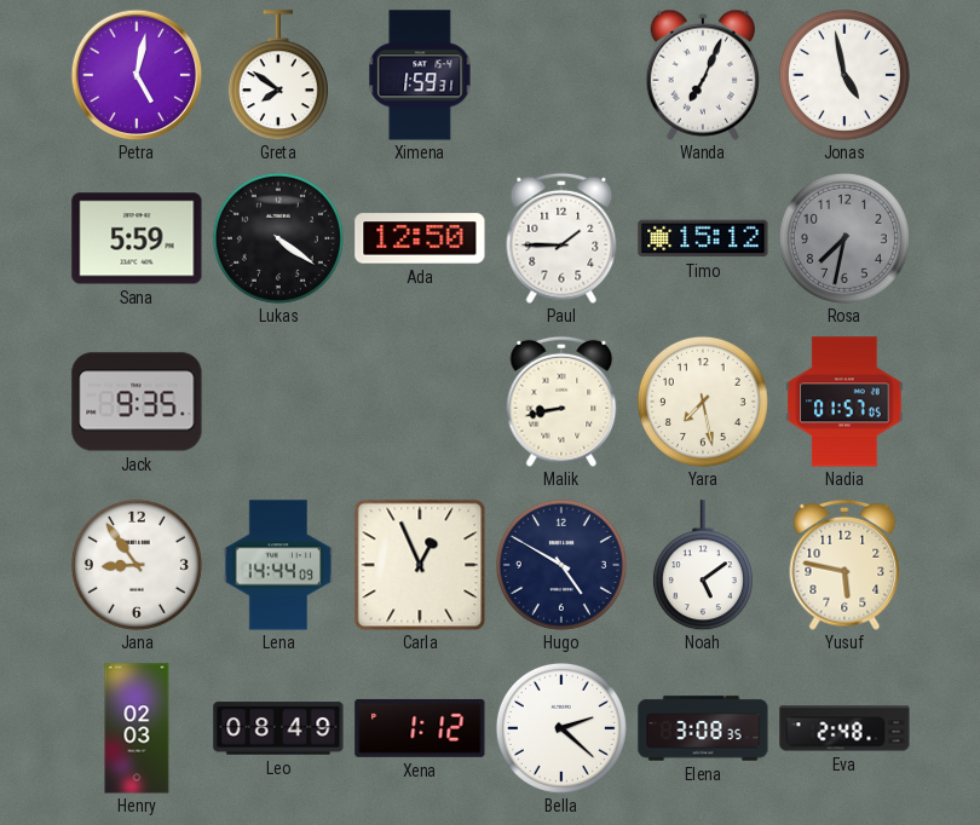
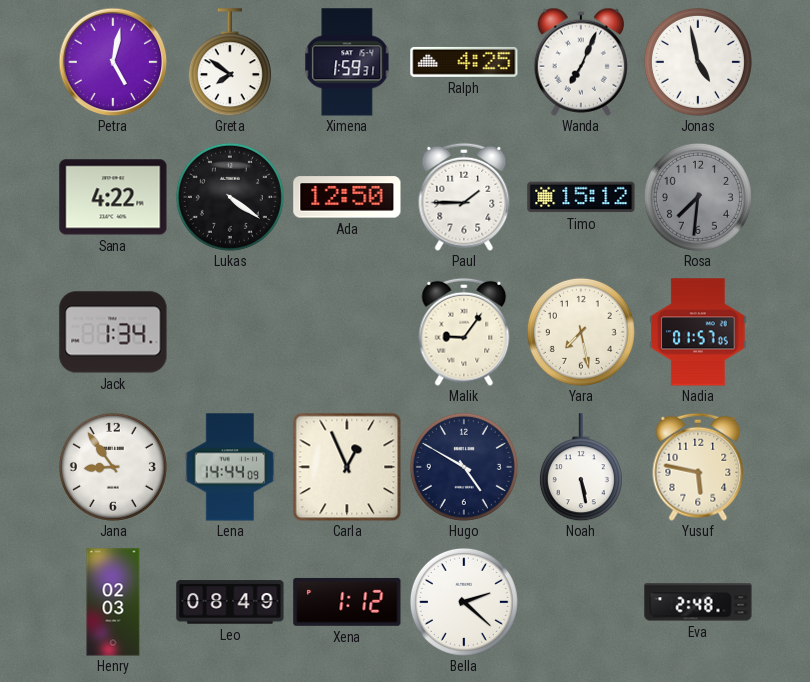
Ralph: none -> 4:25
Sana: 5:59 -> 4:22
Rosa: 7:32 -> 7:31
Jack: 9:35 -> 1:34
Malik: 8:43 -> 9:06
Noah: 5:09 -> 5:28
Elena: 3:08 -> none
